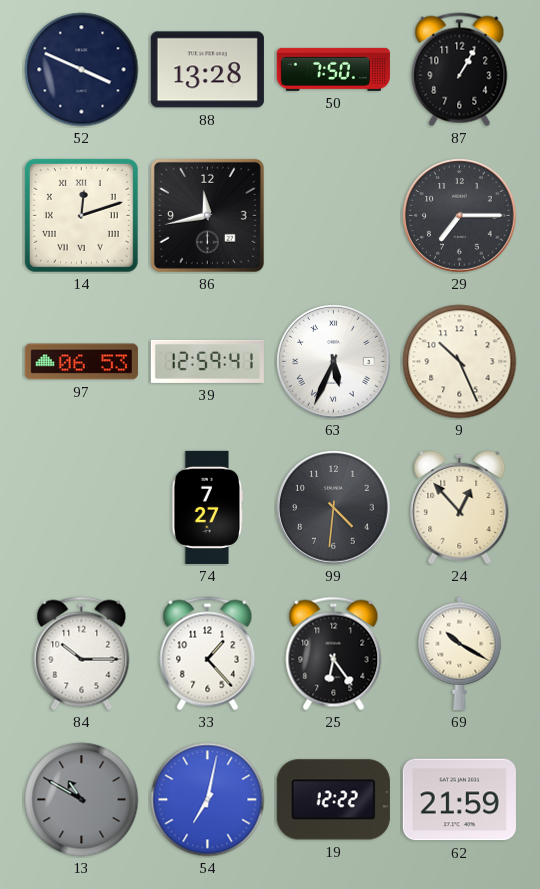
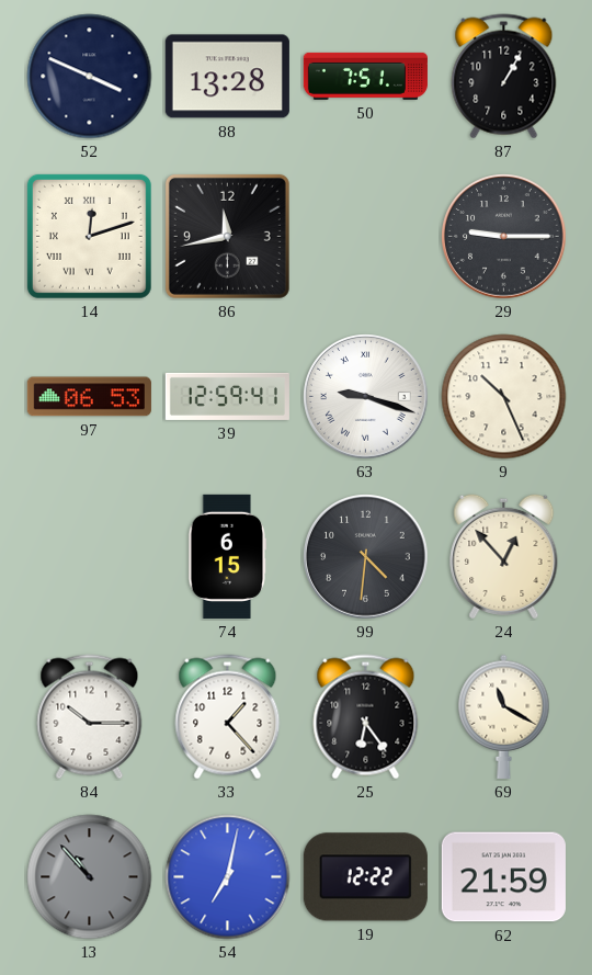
50: 7:50 -> 7:51
29: 7:15 -> 9:15
63: 5:34 -> 9:18
74: 7:27 -> 6:15
69: 10:20 -> 11:20
13: 10:50 -> 10:53
